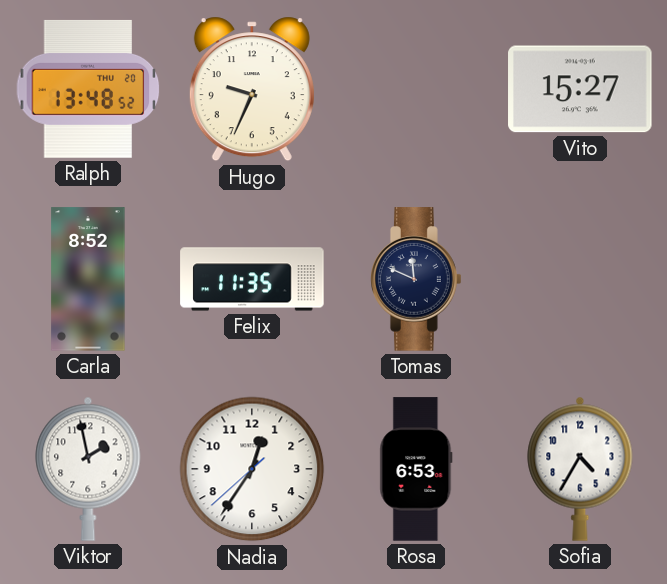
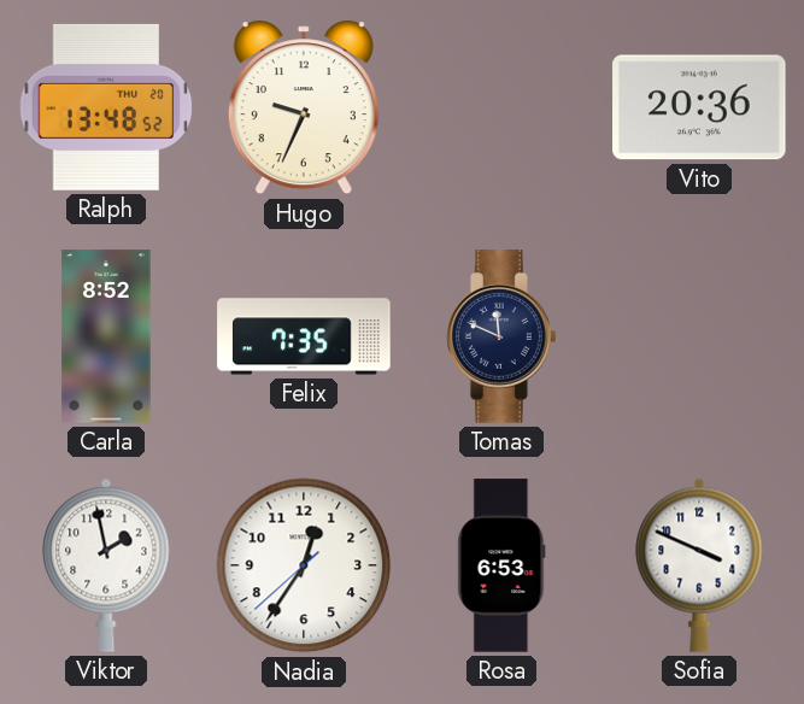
Vito: 15:27 -> 20:36
Felix: 11:35 -> 7:35
Sofia: 4:35 -> 3:49
